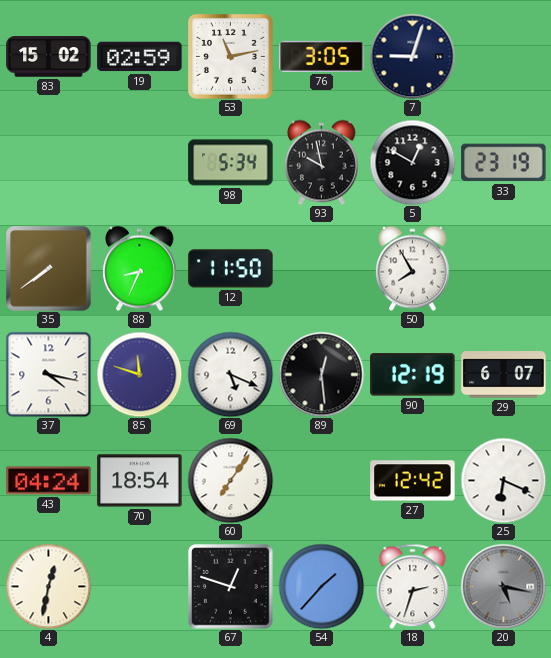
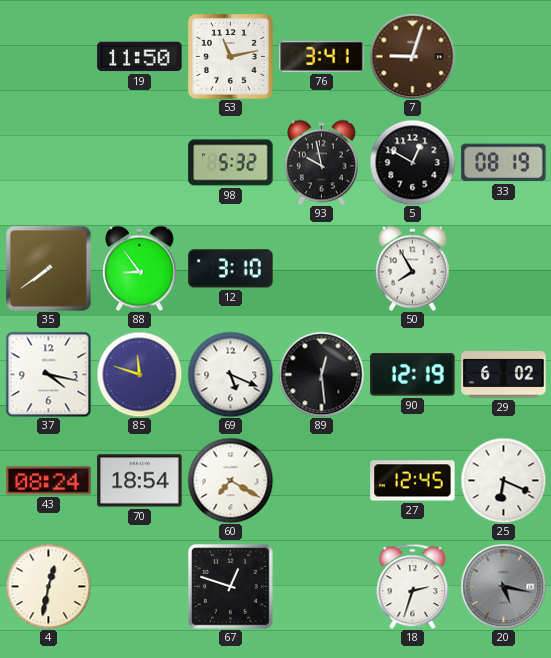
83: 15:02 -> none
19: 02:59 -> 11:50
76: 3:05 -> 3:41
7 dial: navy -> brown
98: 5:34 -> 5:32
33: 23:19 -> 08:19
88: 8:34 -> 8:54
12: 11:50 -> 3:10
29: 6:07 -> 6:02
43: 04:24 -> 08:24
60: 7:06 -> 7:20
27: 12:42 -> 12:45
54: 1:37 -> none
